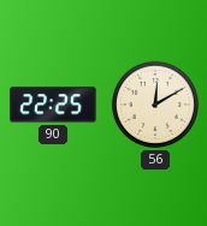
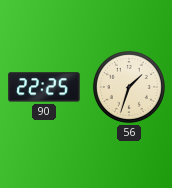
56: 12:10 -> 1:33
